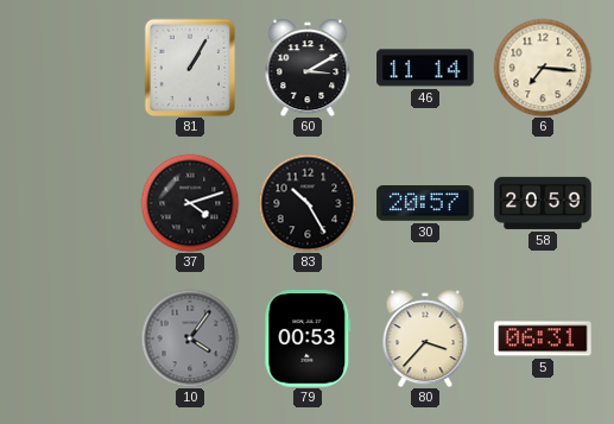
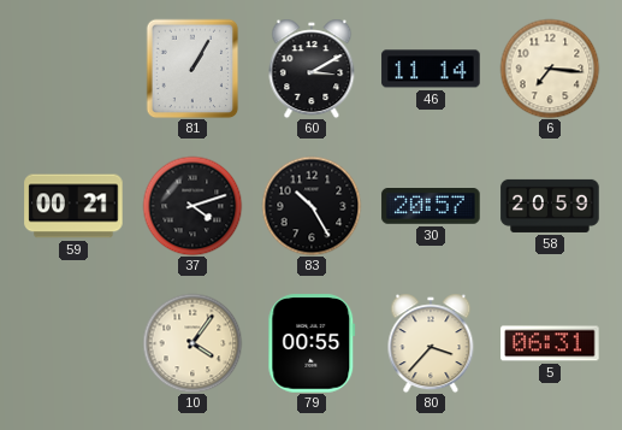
59: none -> 00:21
10 dial: grey -> cream
79: 00:53 -> 00:55
